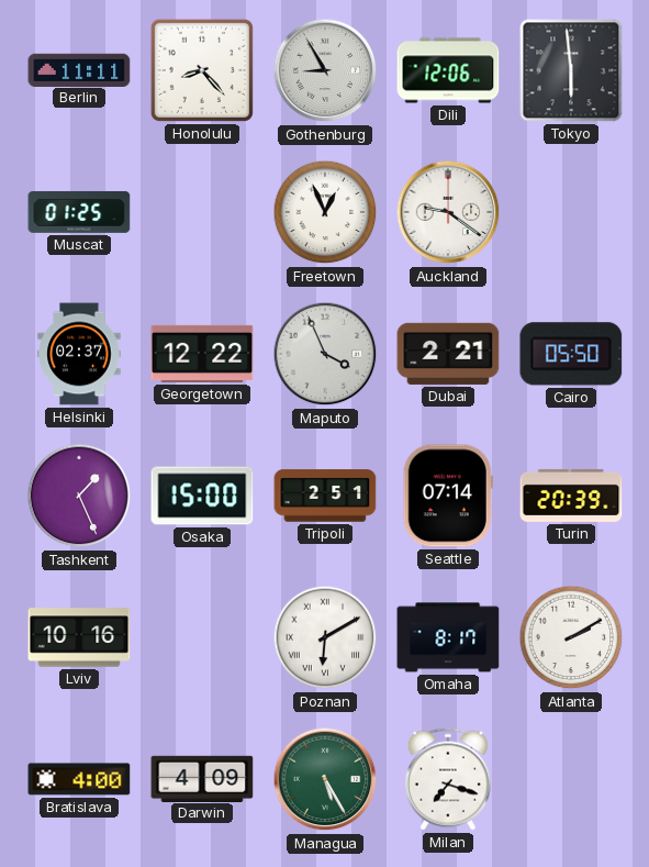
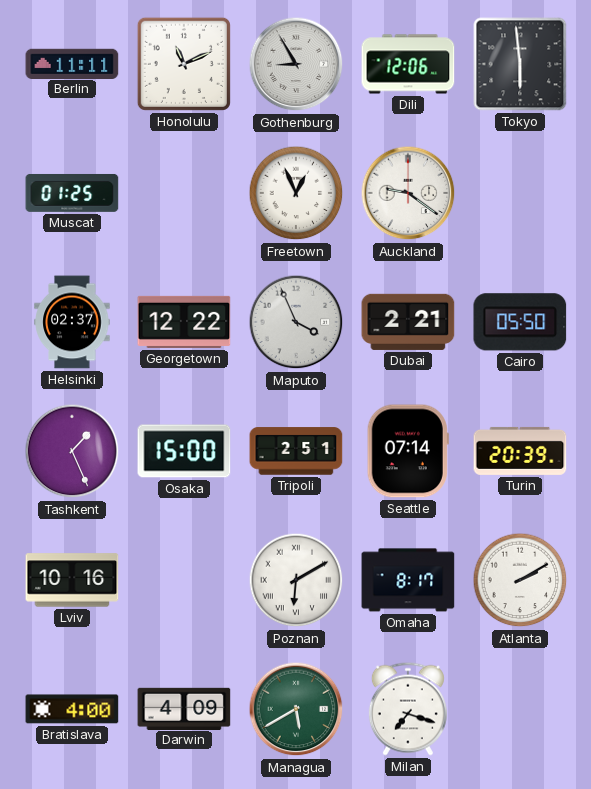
Honolulu: 8:23 -> 11:11
Managua: 5:25 -> 5:40
